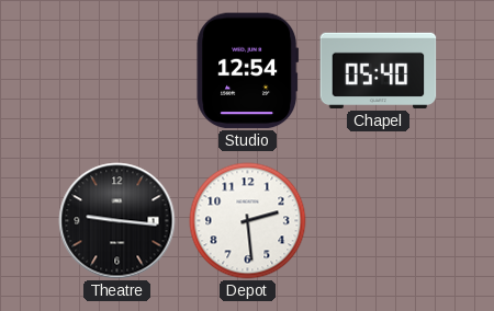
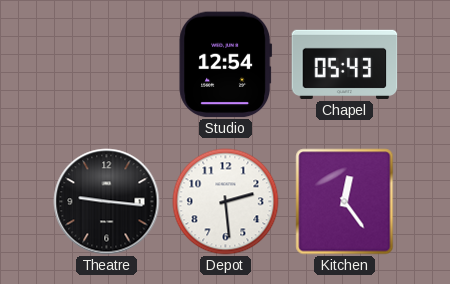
Chapel: 05:40 -> 05:43
Kitchen: none -> 12:24
